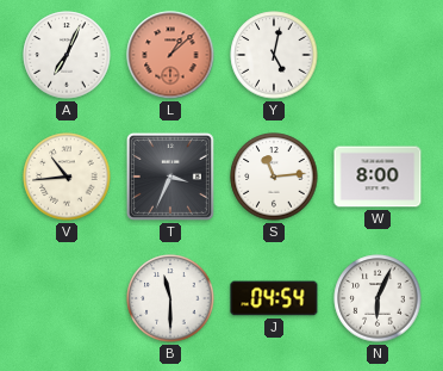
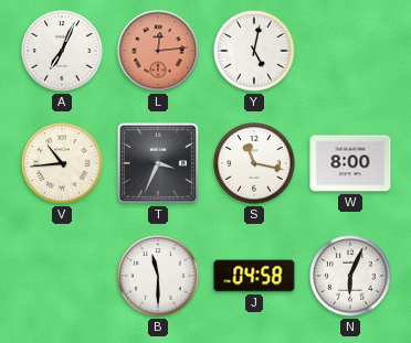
L: 1:08 -> 12:14
S: 11:14 -> 11:17
J: 04:54 -> 04:58
